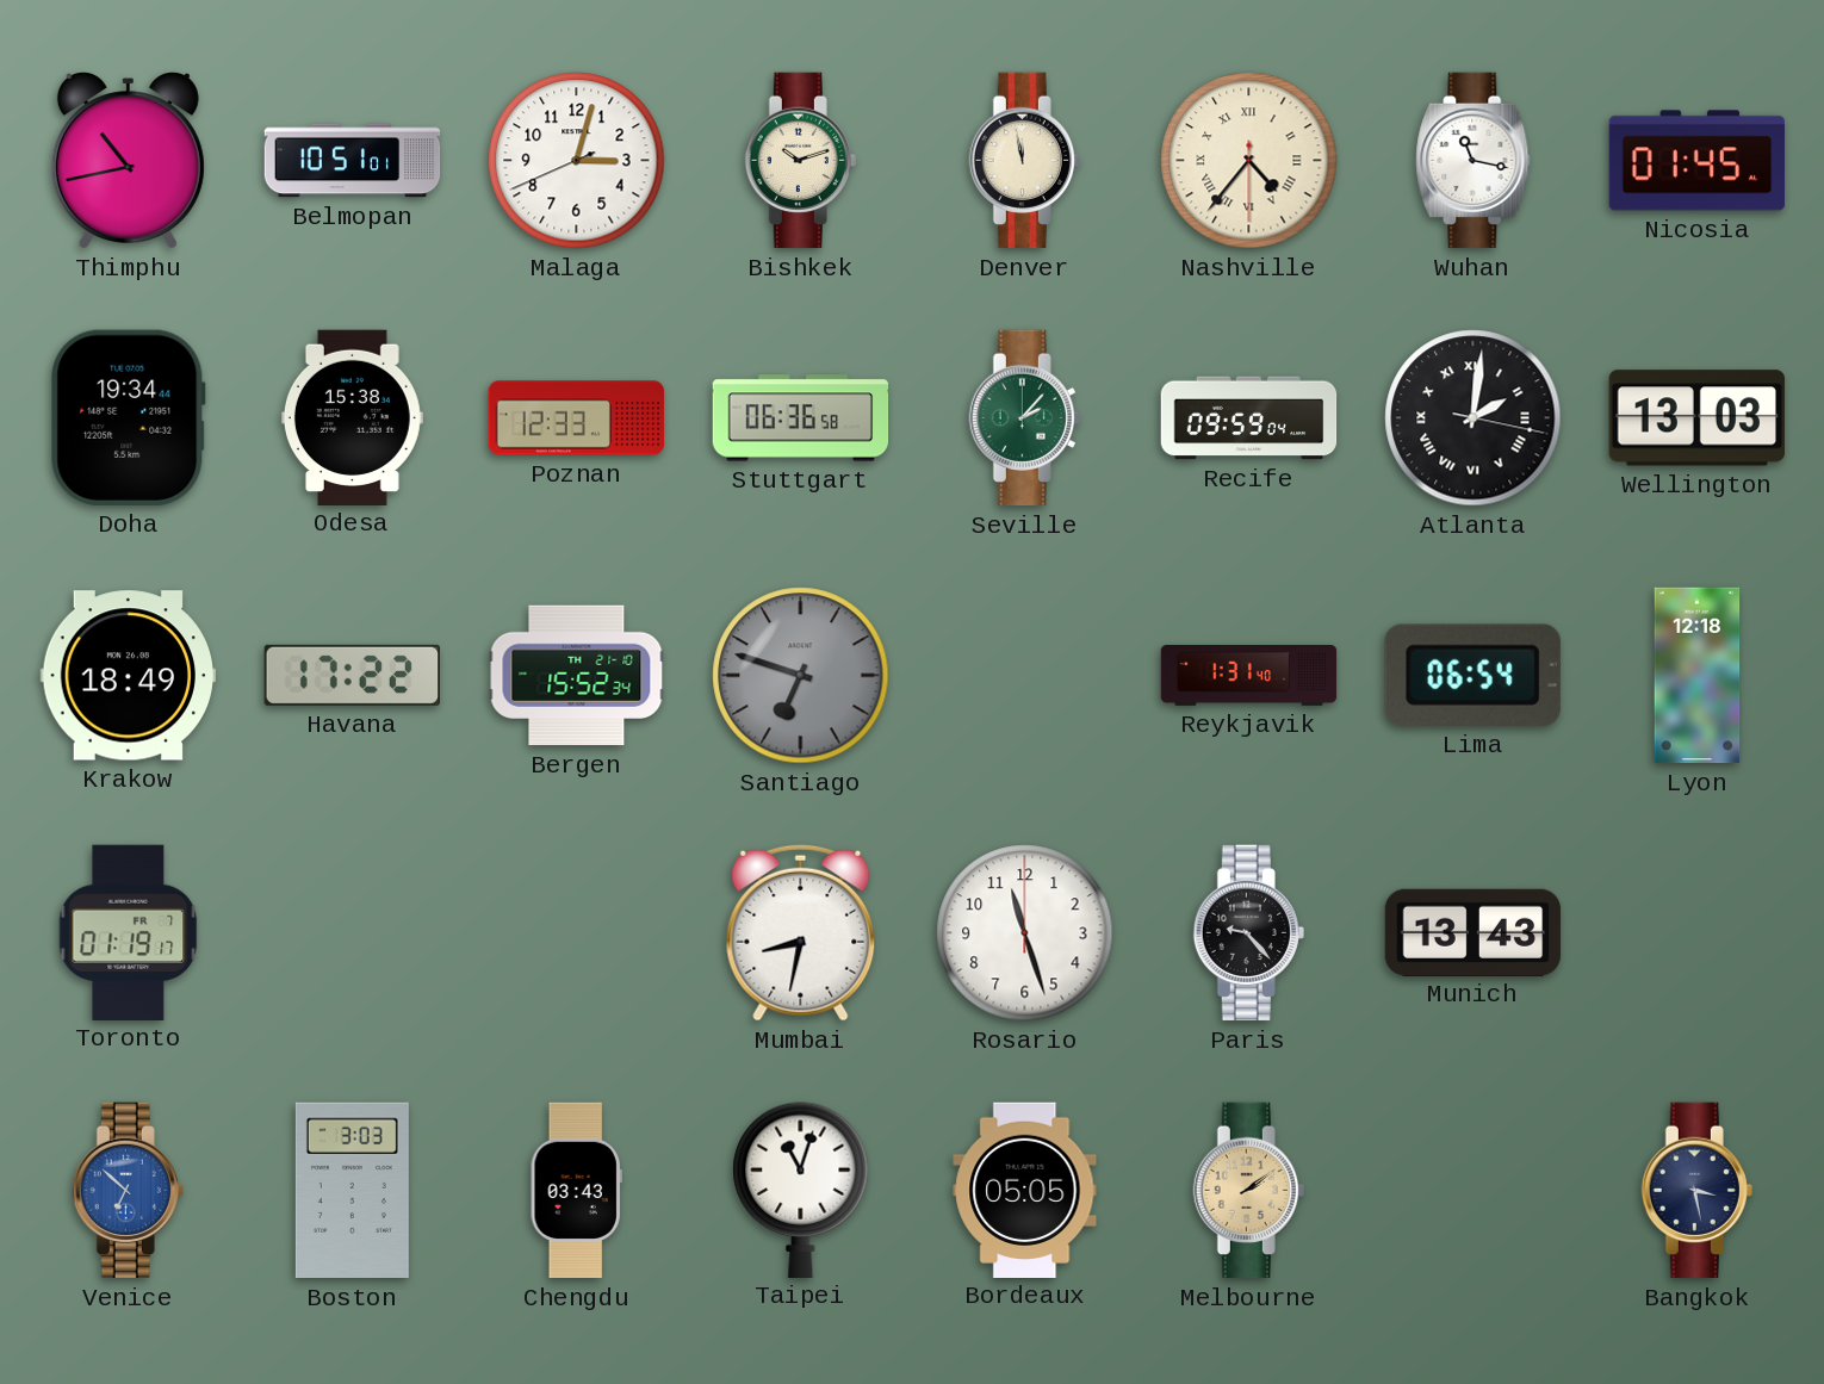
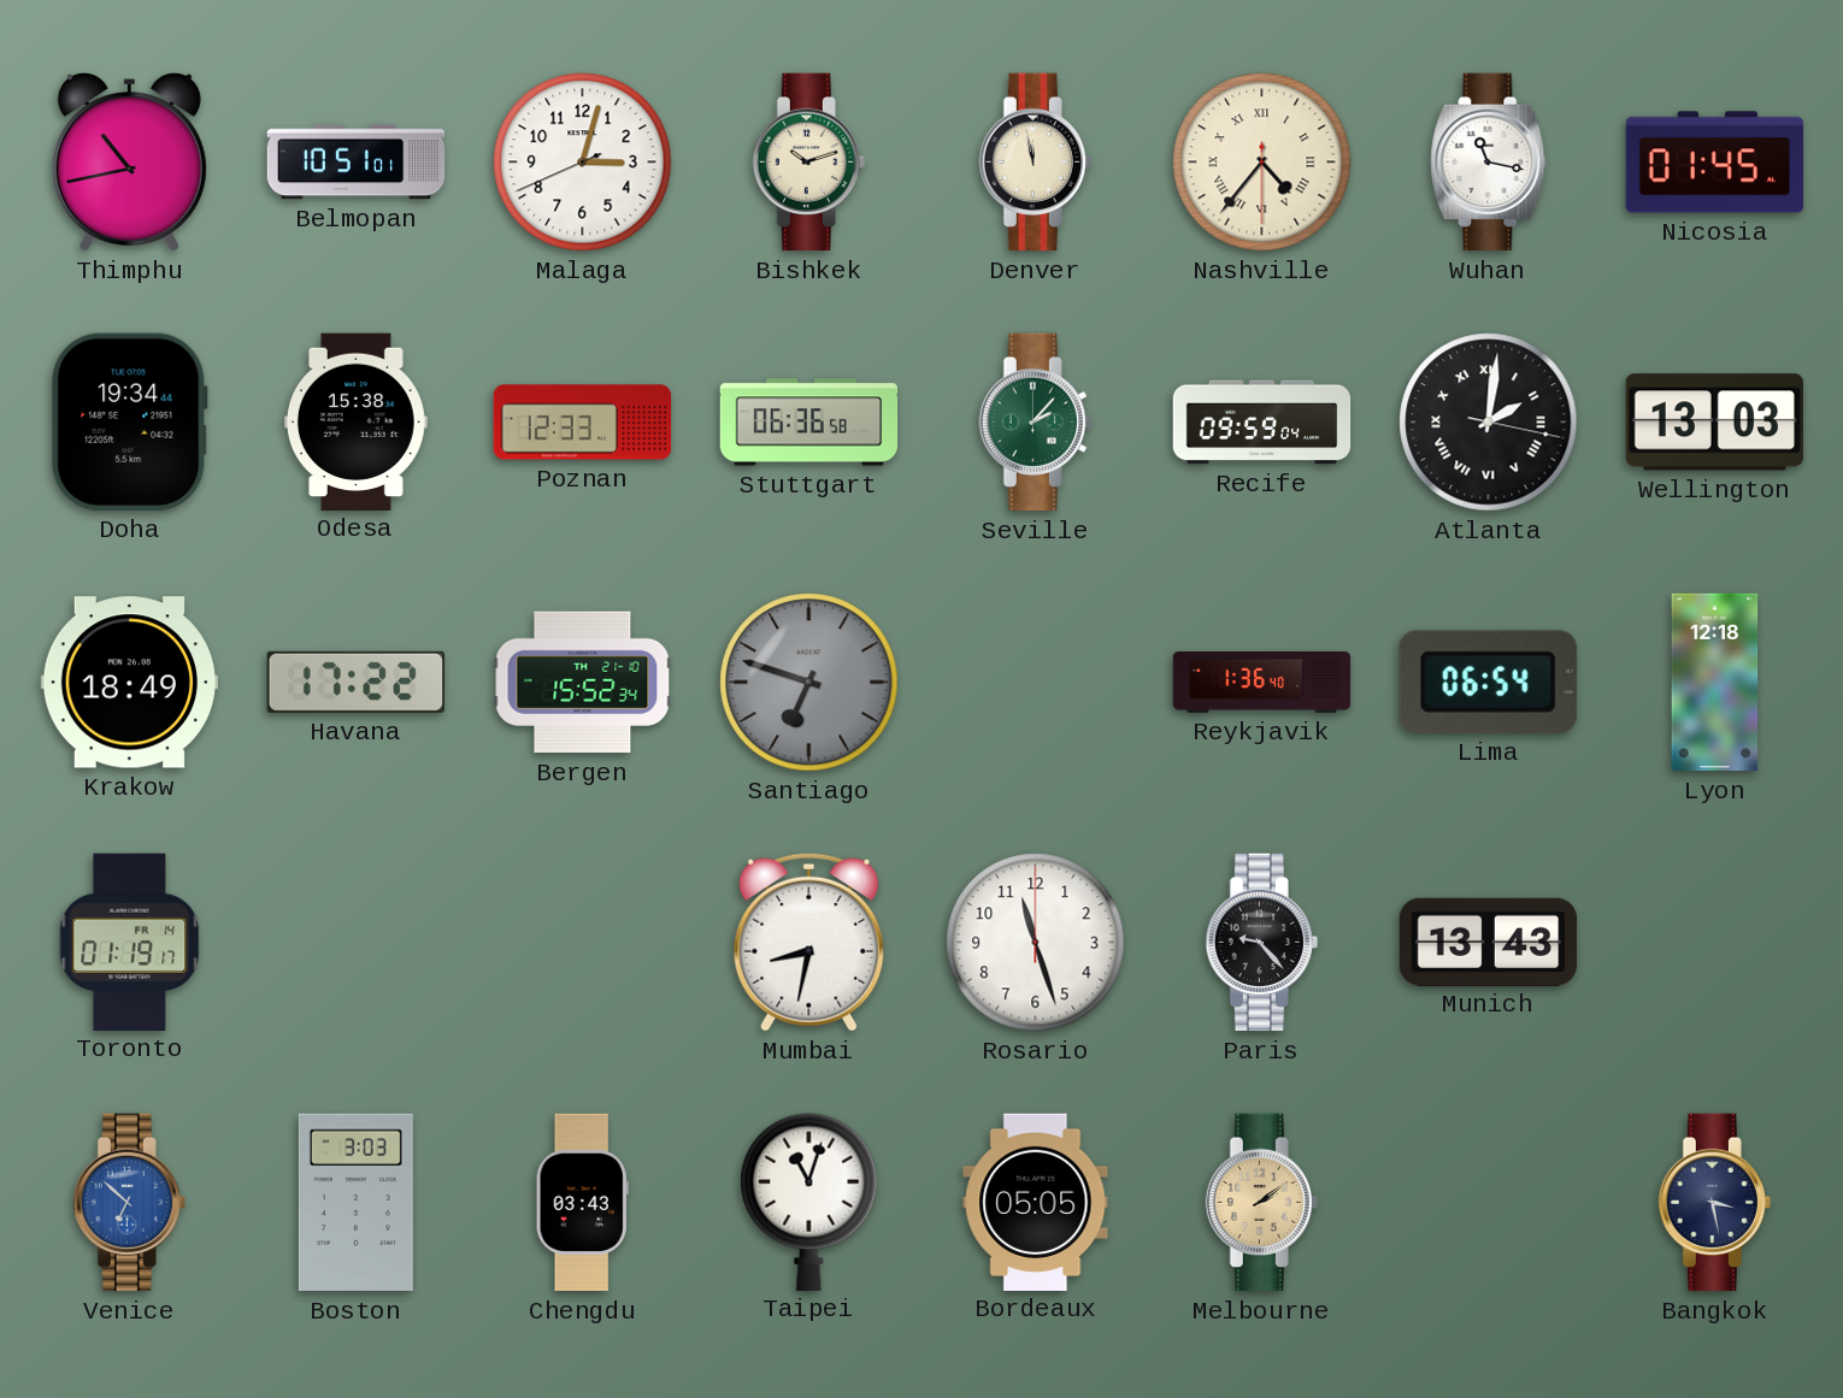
Reykjavik: 1:31 -> 1:36
Toronto date: FR 7 -> FR 14
